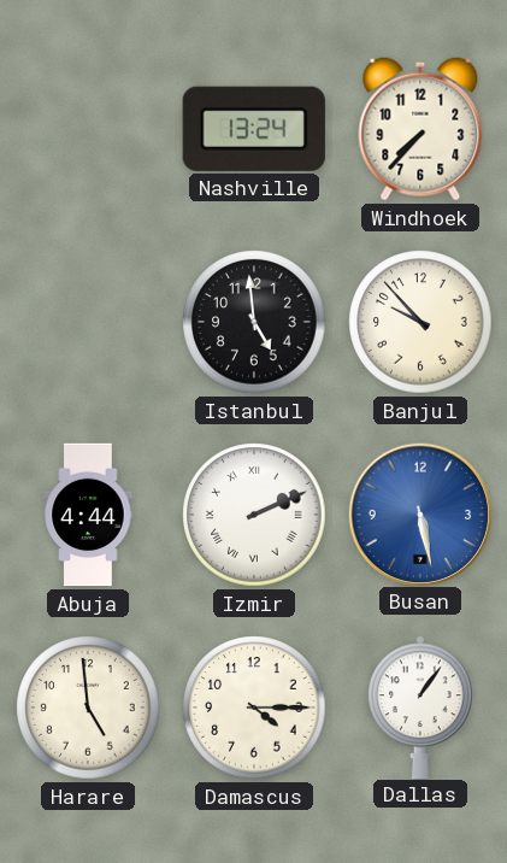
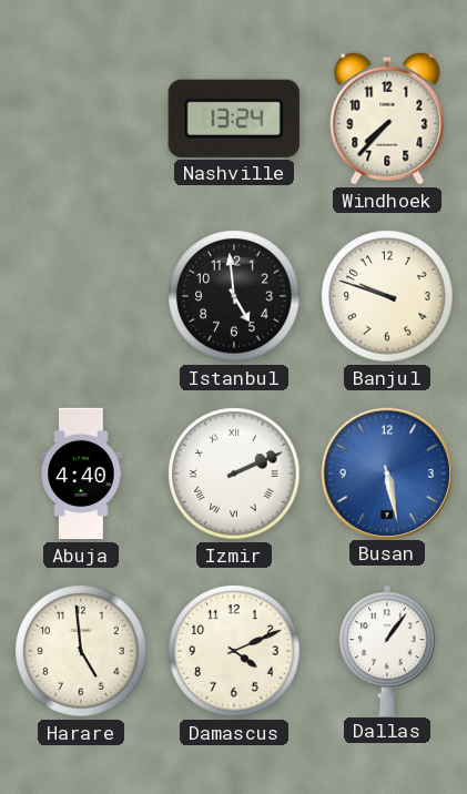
Banjul: 9:53 -> 9:48
Abuja: 4:44 -> 4:40
Damascus: 4:15 -> 4:11
